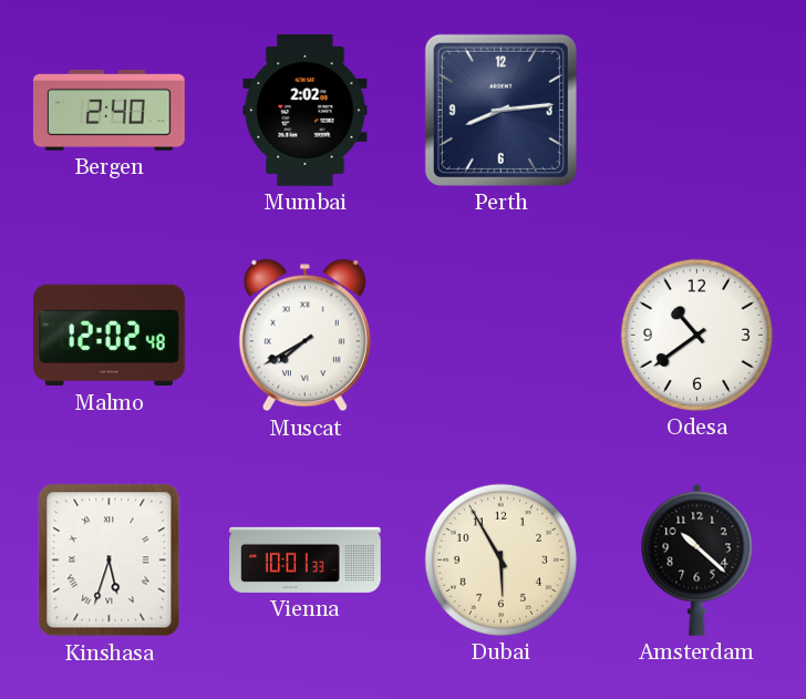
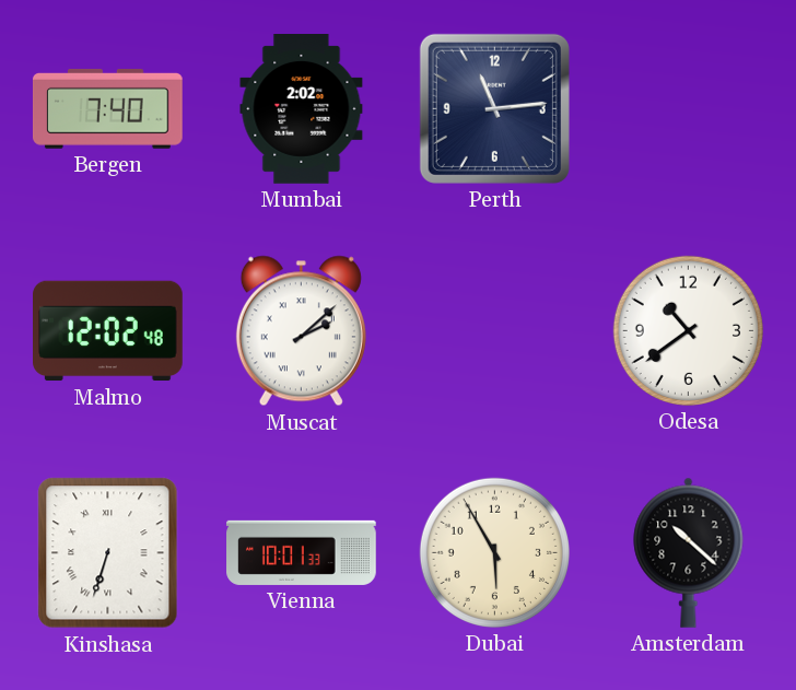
Bergen: 2:40 -> 7:40
Perth: 8:14 -> 11:14
Muscat: 7:40 -> 2:08
Kinshasa: 5:33 -> 6:33
